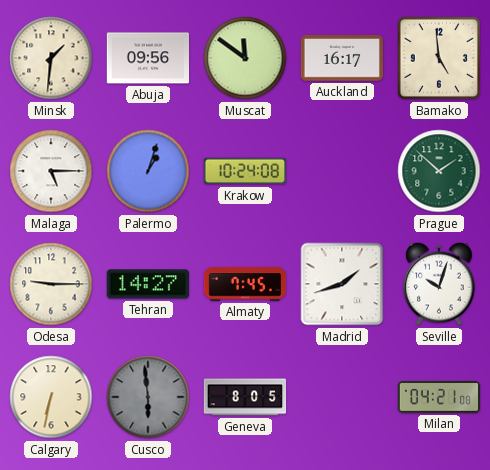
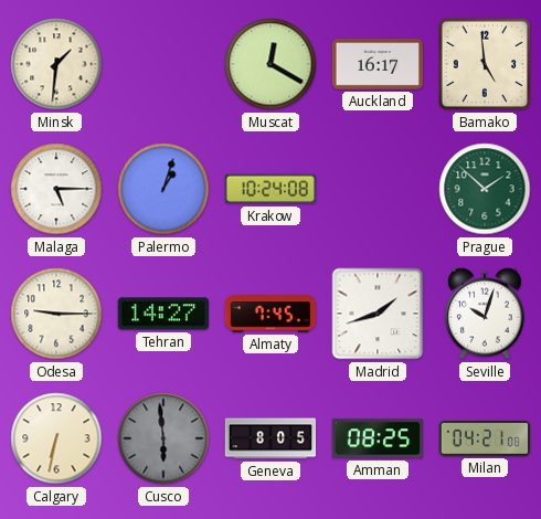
Abuja: 09:56 -> none
Muscat: 11:51 -> 12:20
Amman: none -> 08:25
